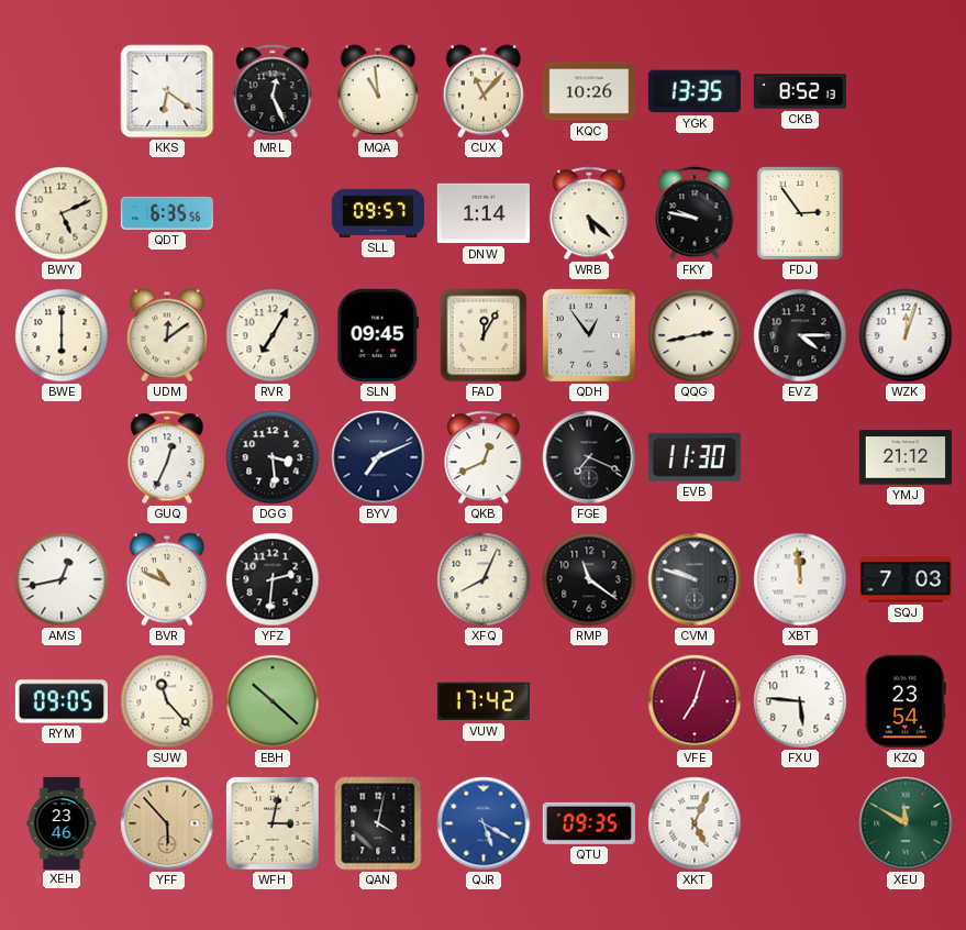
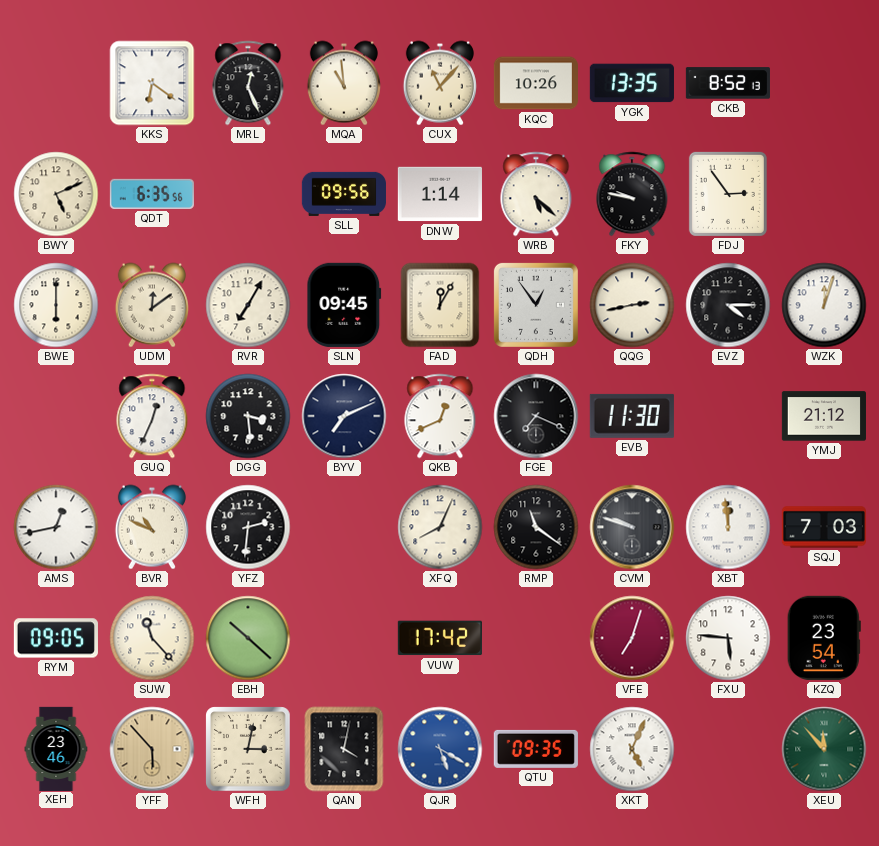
SLL: 09:57 -> 09:56
XEU: 11:50 -> 11:53
